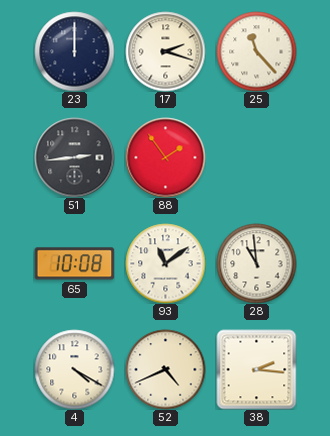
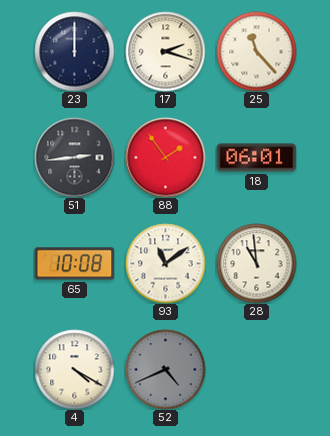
18: none -> 06:01
52 dial: cream -> grey
38: 2:16 -> none
